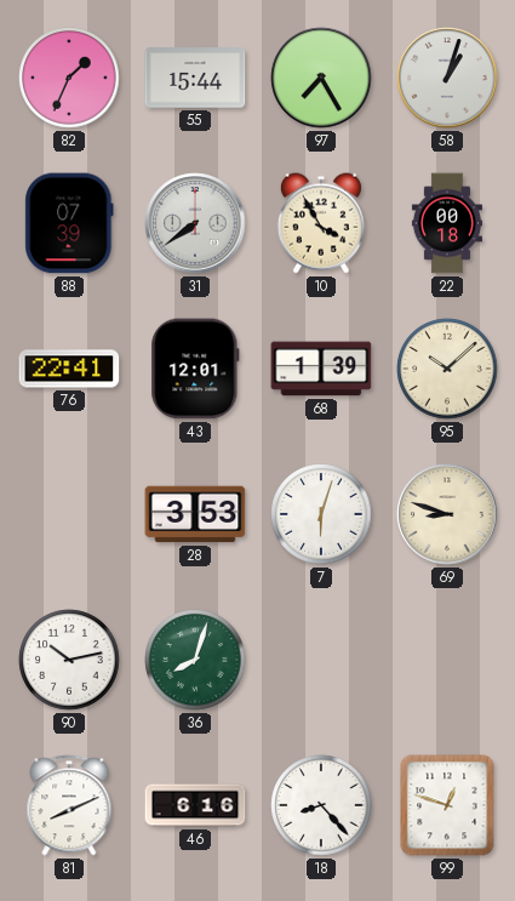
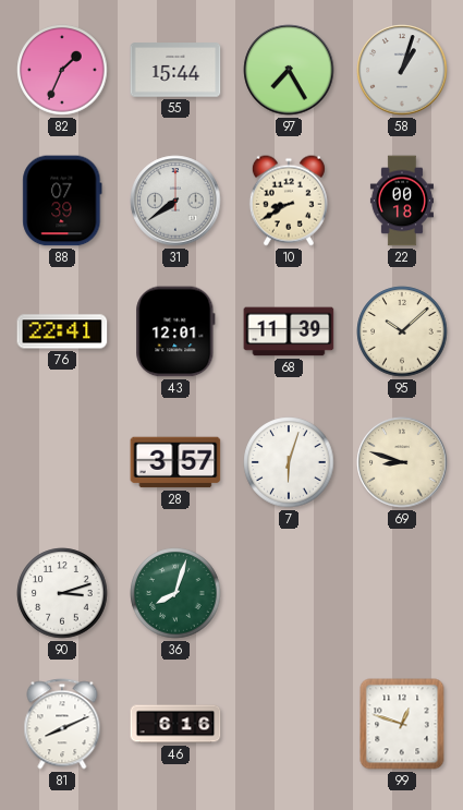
10: 3:55 -> 8:40
68: 1:39 -> 11:39
28: 3:53 -> 3:57
90: 10:13 -> 3:12
18: 8:23 -> none
